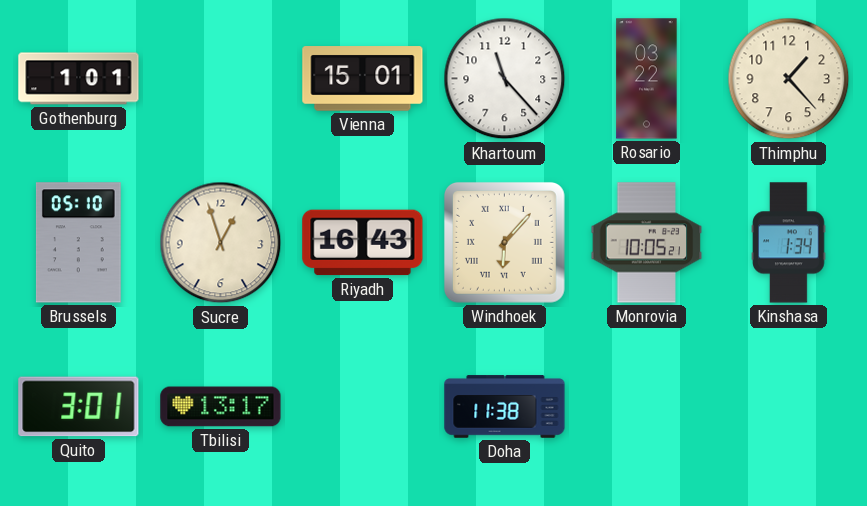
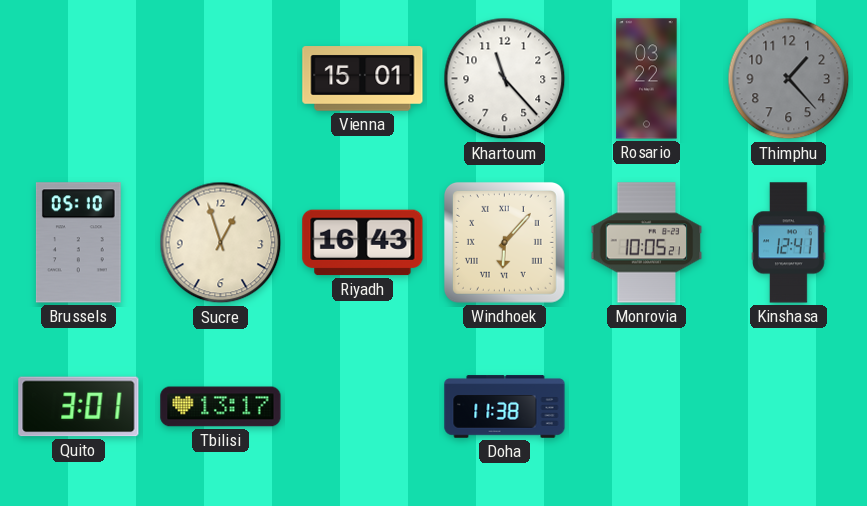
Gothenburg: 1:01 -> none
Thimphu dial: cream -> grey
Kinshasa: 1:34 -> 12:41
